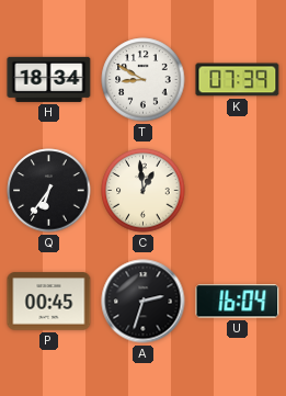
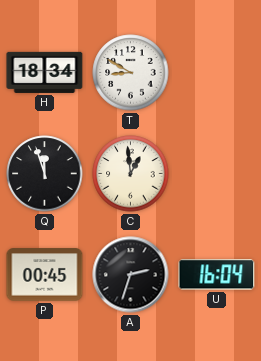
K: 07:39 -> none
Q: 6:36 -> 11:57
